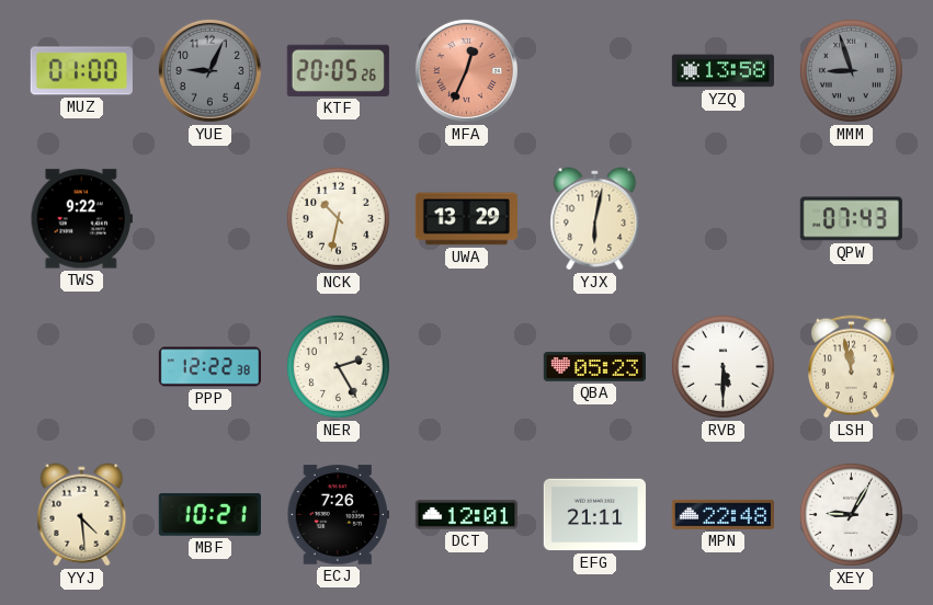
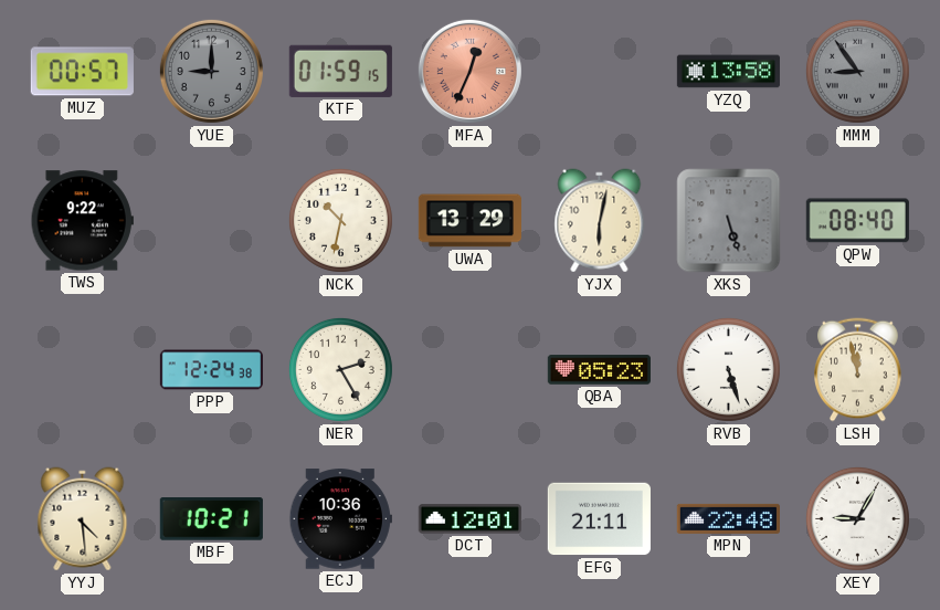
MUZ: 01:00 -> 00:57
YUE: 9:04 -> 9:00
KTF: 20:05 -> 01:59
MMM: 8:57 -> 8:54
XKS: none -> 5:27
QPW: 07:43 -> 08:40
PPP: 12:22 -> 12:24
RVB: 5:30 -> 5:27
ECJ: 7:26 -> 10:36
